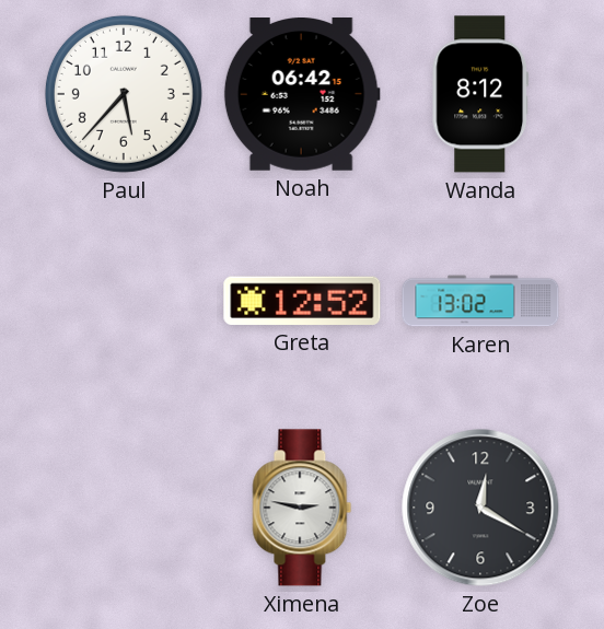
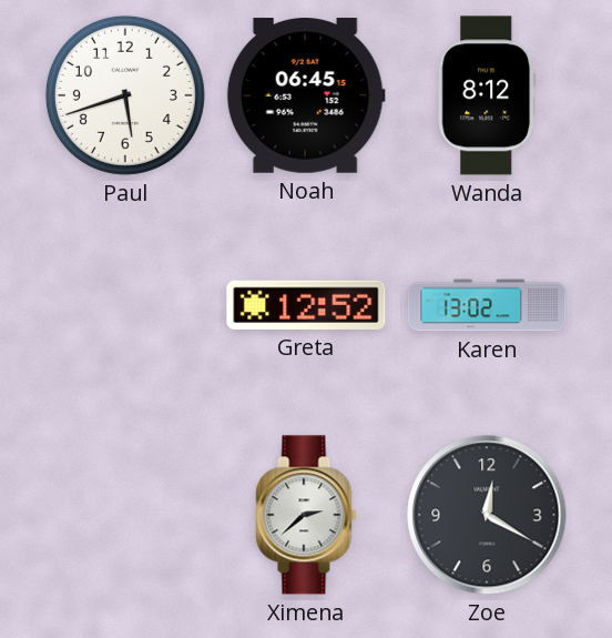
Paul: 5:37 -> 5:42
Noah: 06:42 -> 06:45
Ximena: 2:47 -> 2:38
